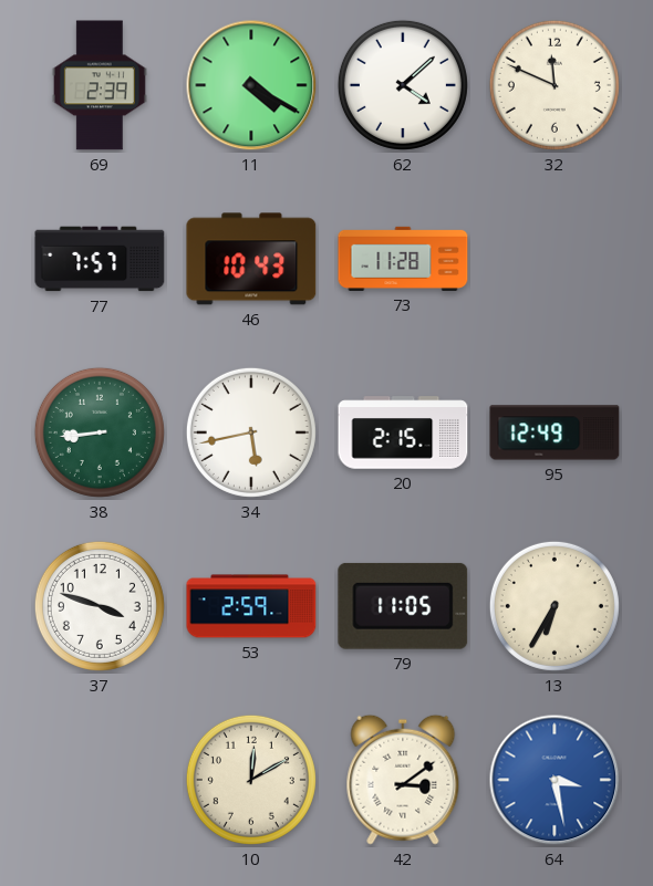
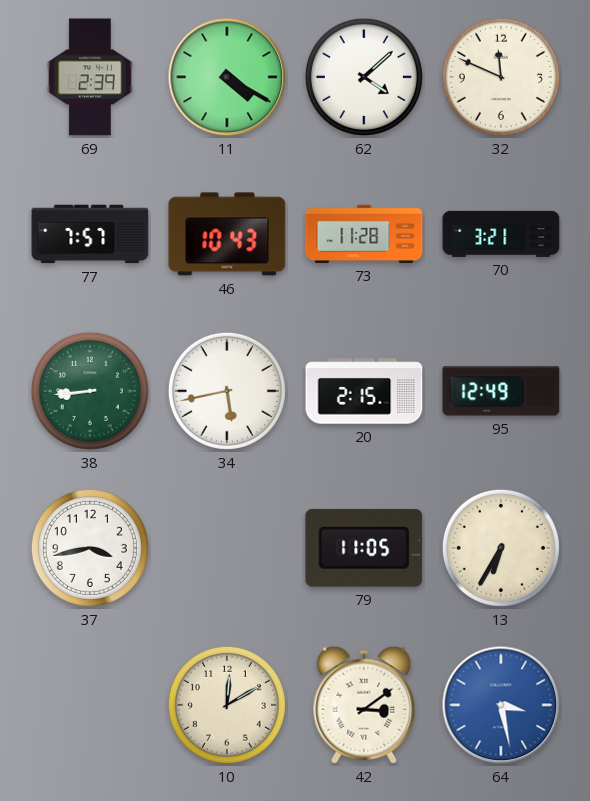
70: none -> 3:21
37: 3:48 -> 3:43
53: 2:59 -> none
